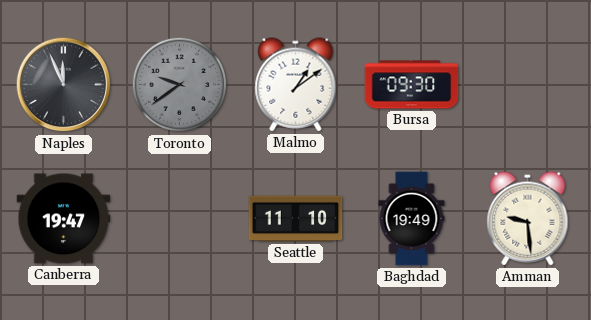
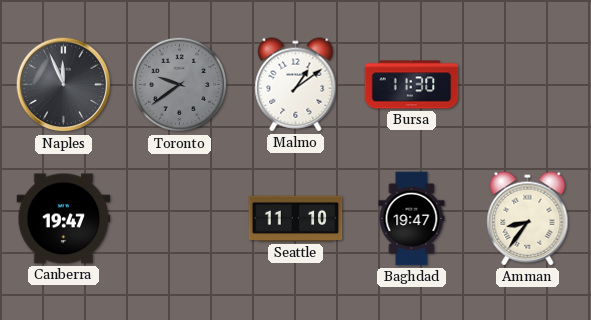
Bursa: 09:30 -> 11:30
Baghdad: 19:49 -> 19:47
Amman: 9:29 -> 8:36
